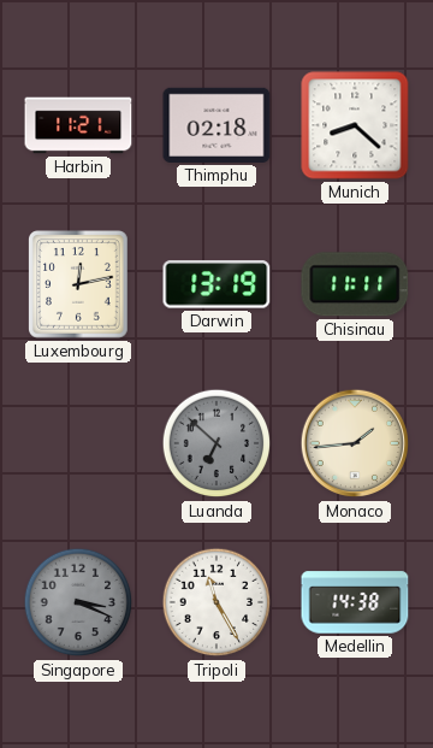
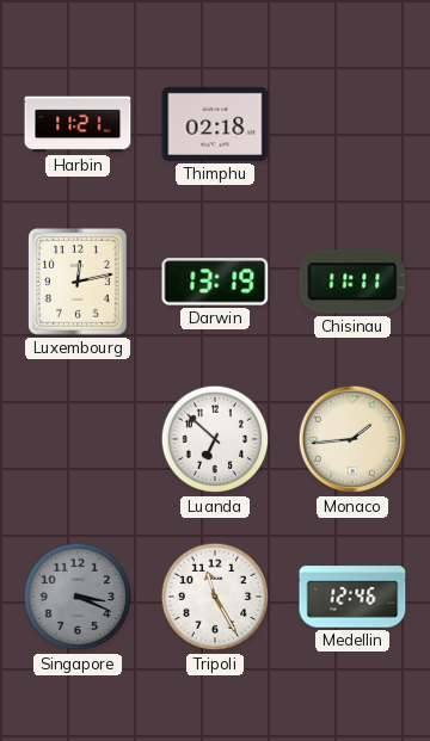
Munich: 8:22 -> none
Luanda dial: grey -> white
Medellin: 14:38 -> 12:46
